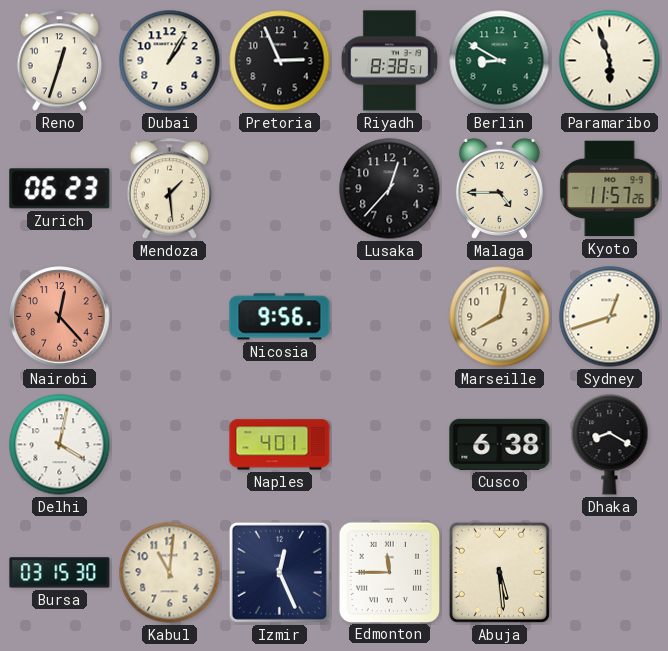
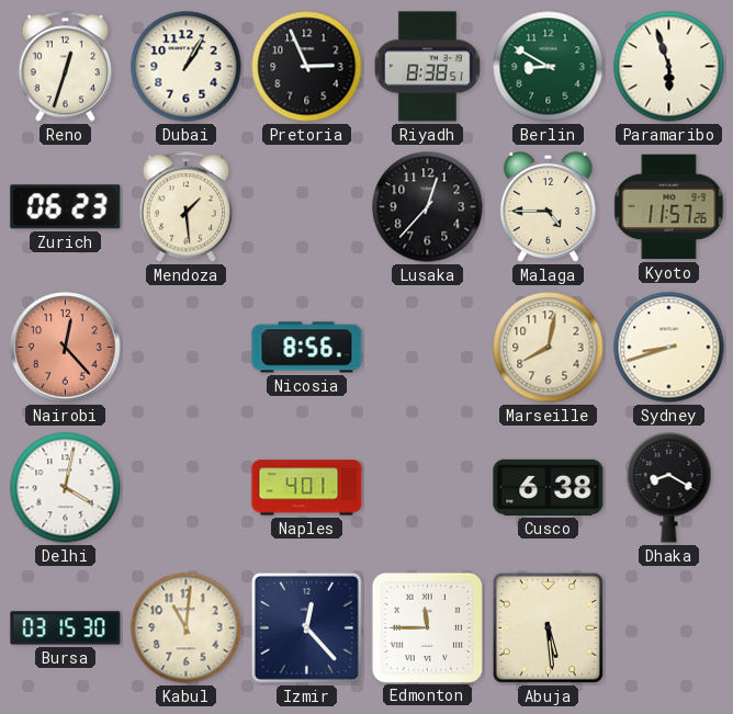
Nicosia: 9:56 -> 8:56
Sydney: 12:42 -> 8:42
Izmir: 12:26 -> 12:23
